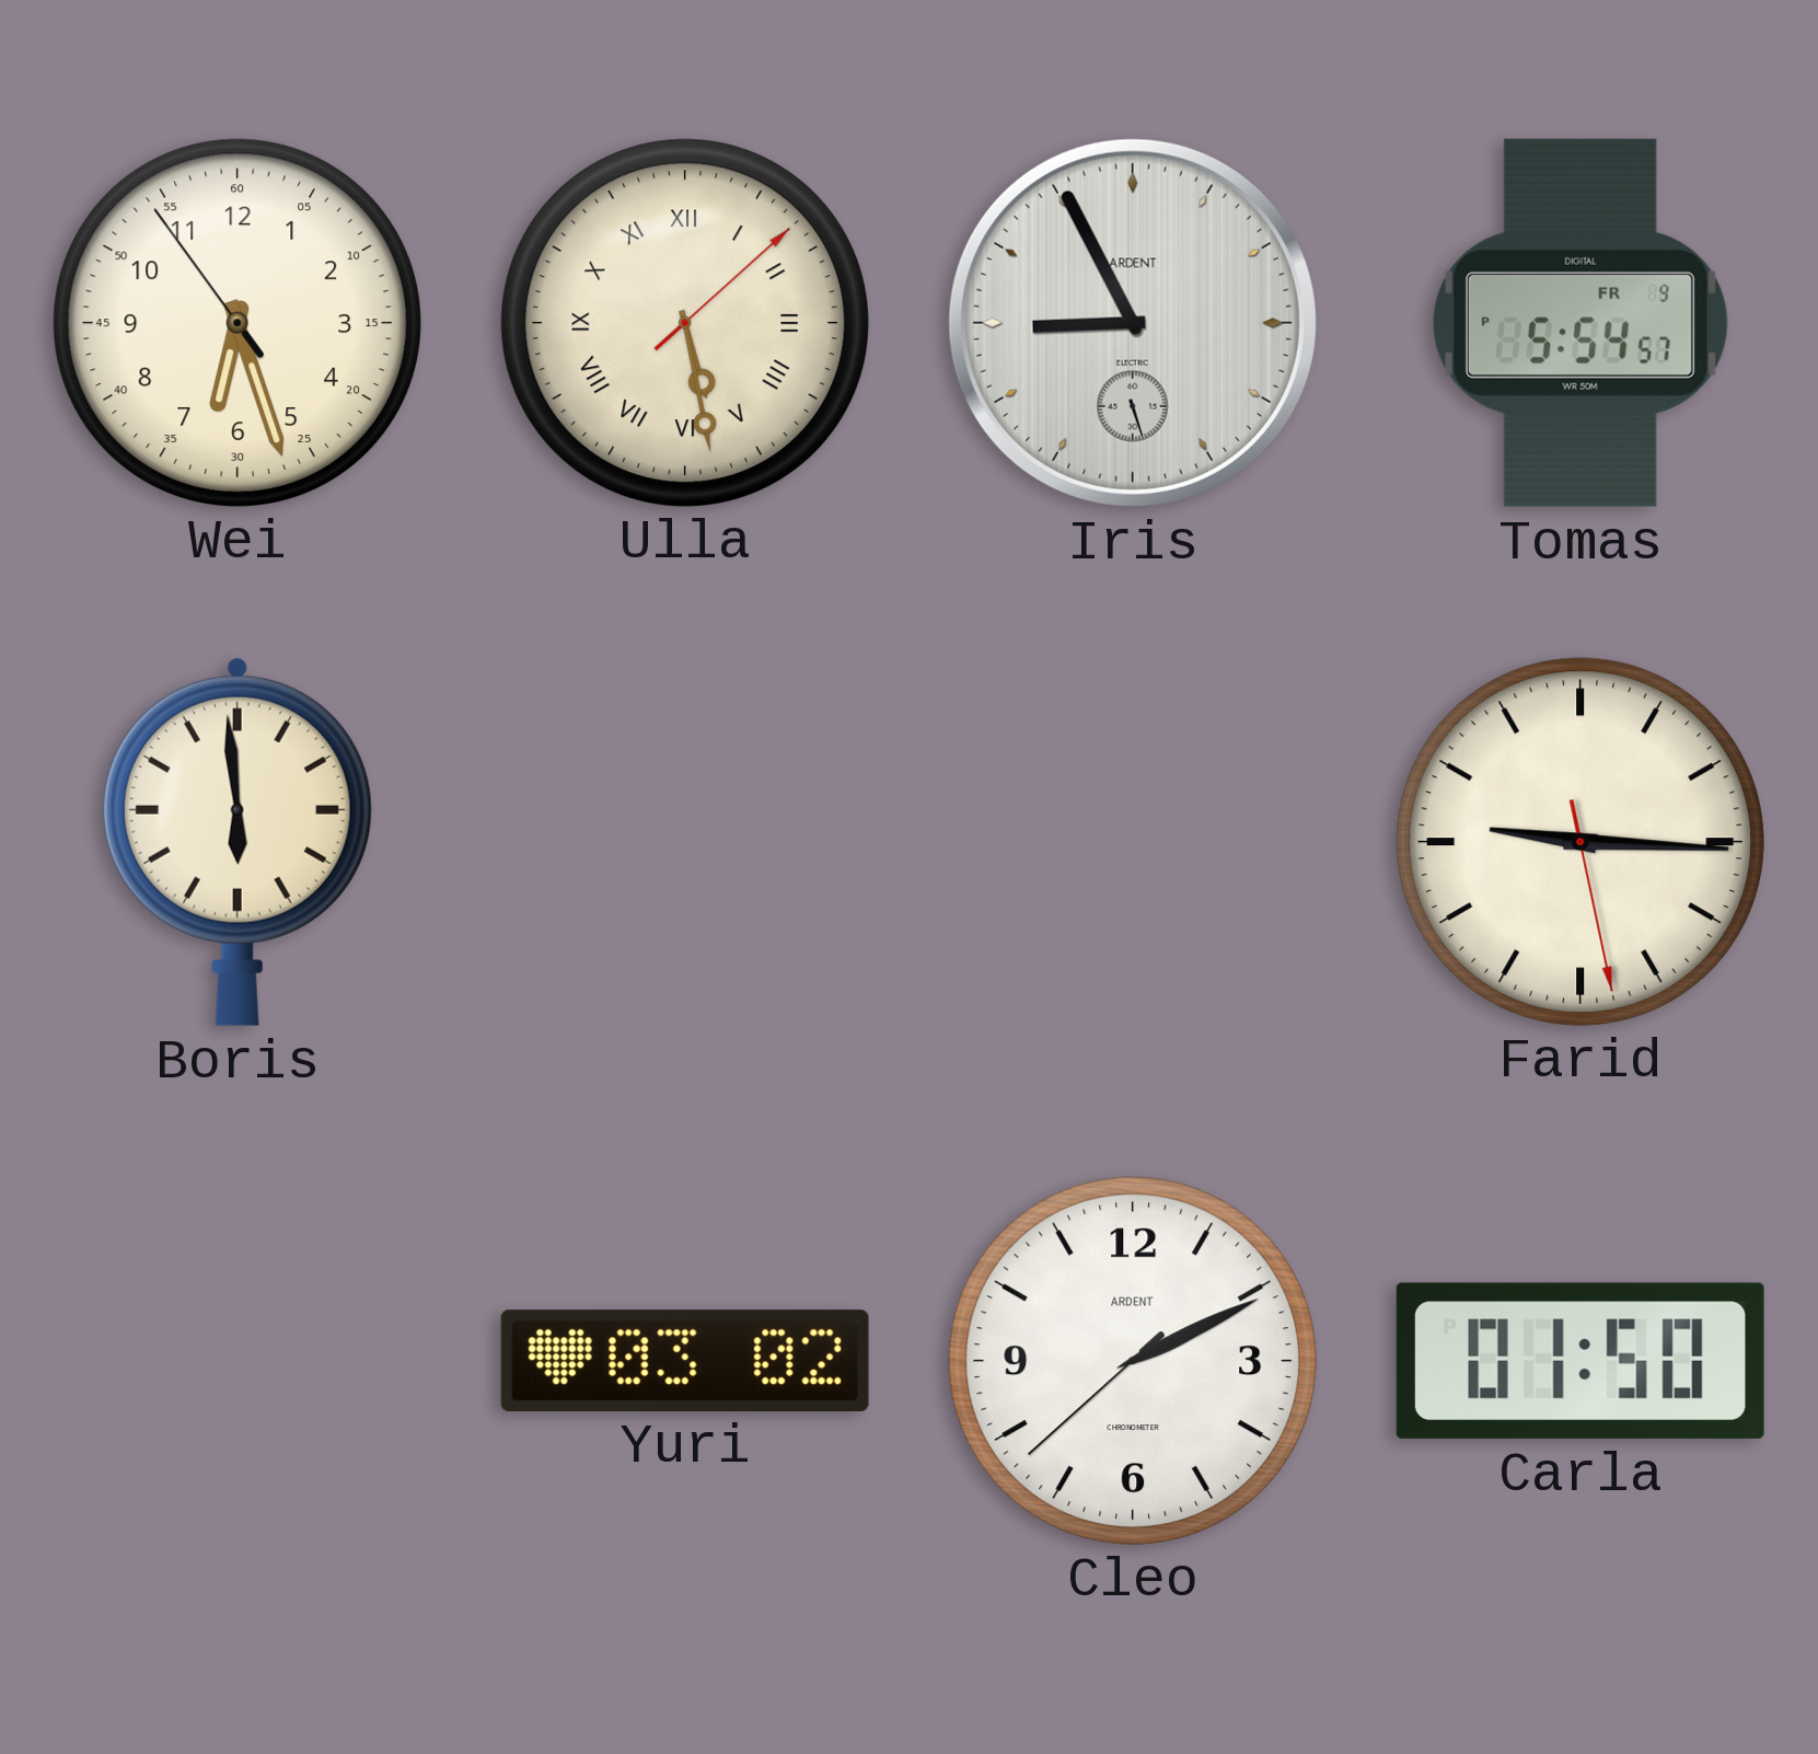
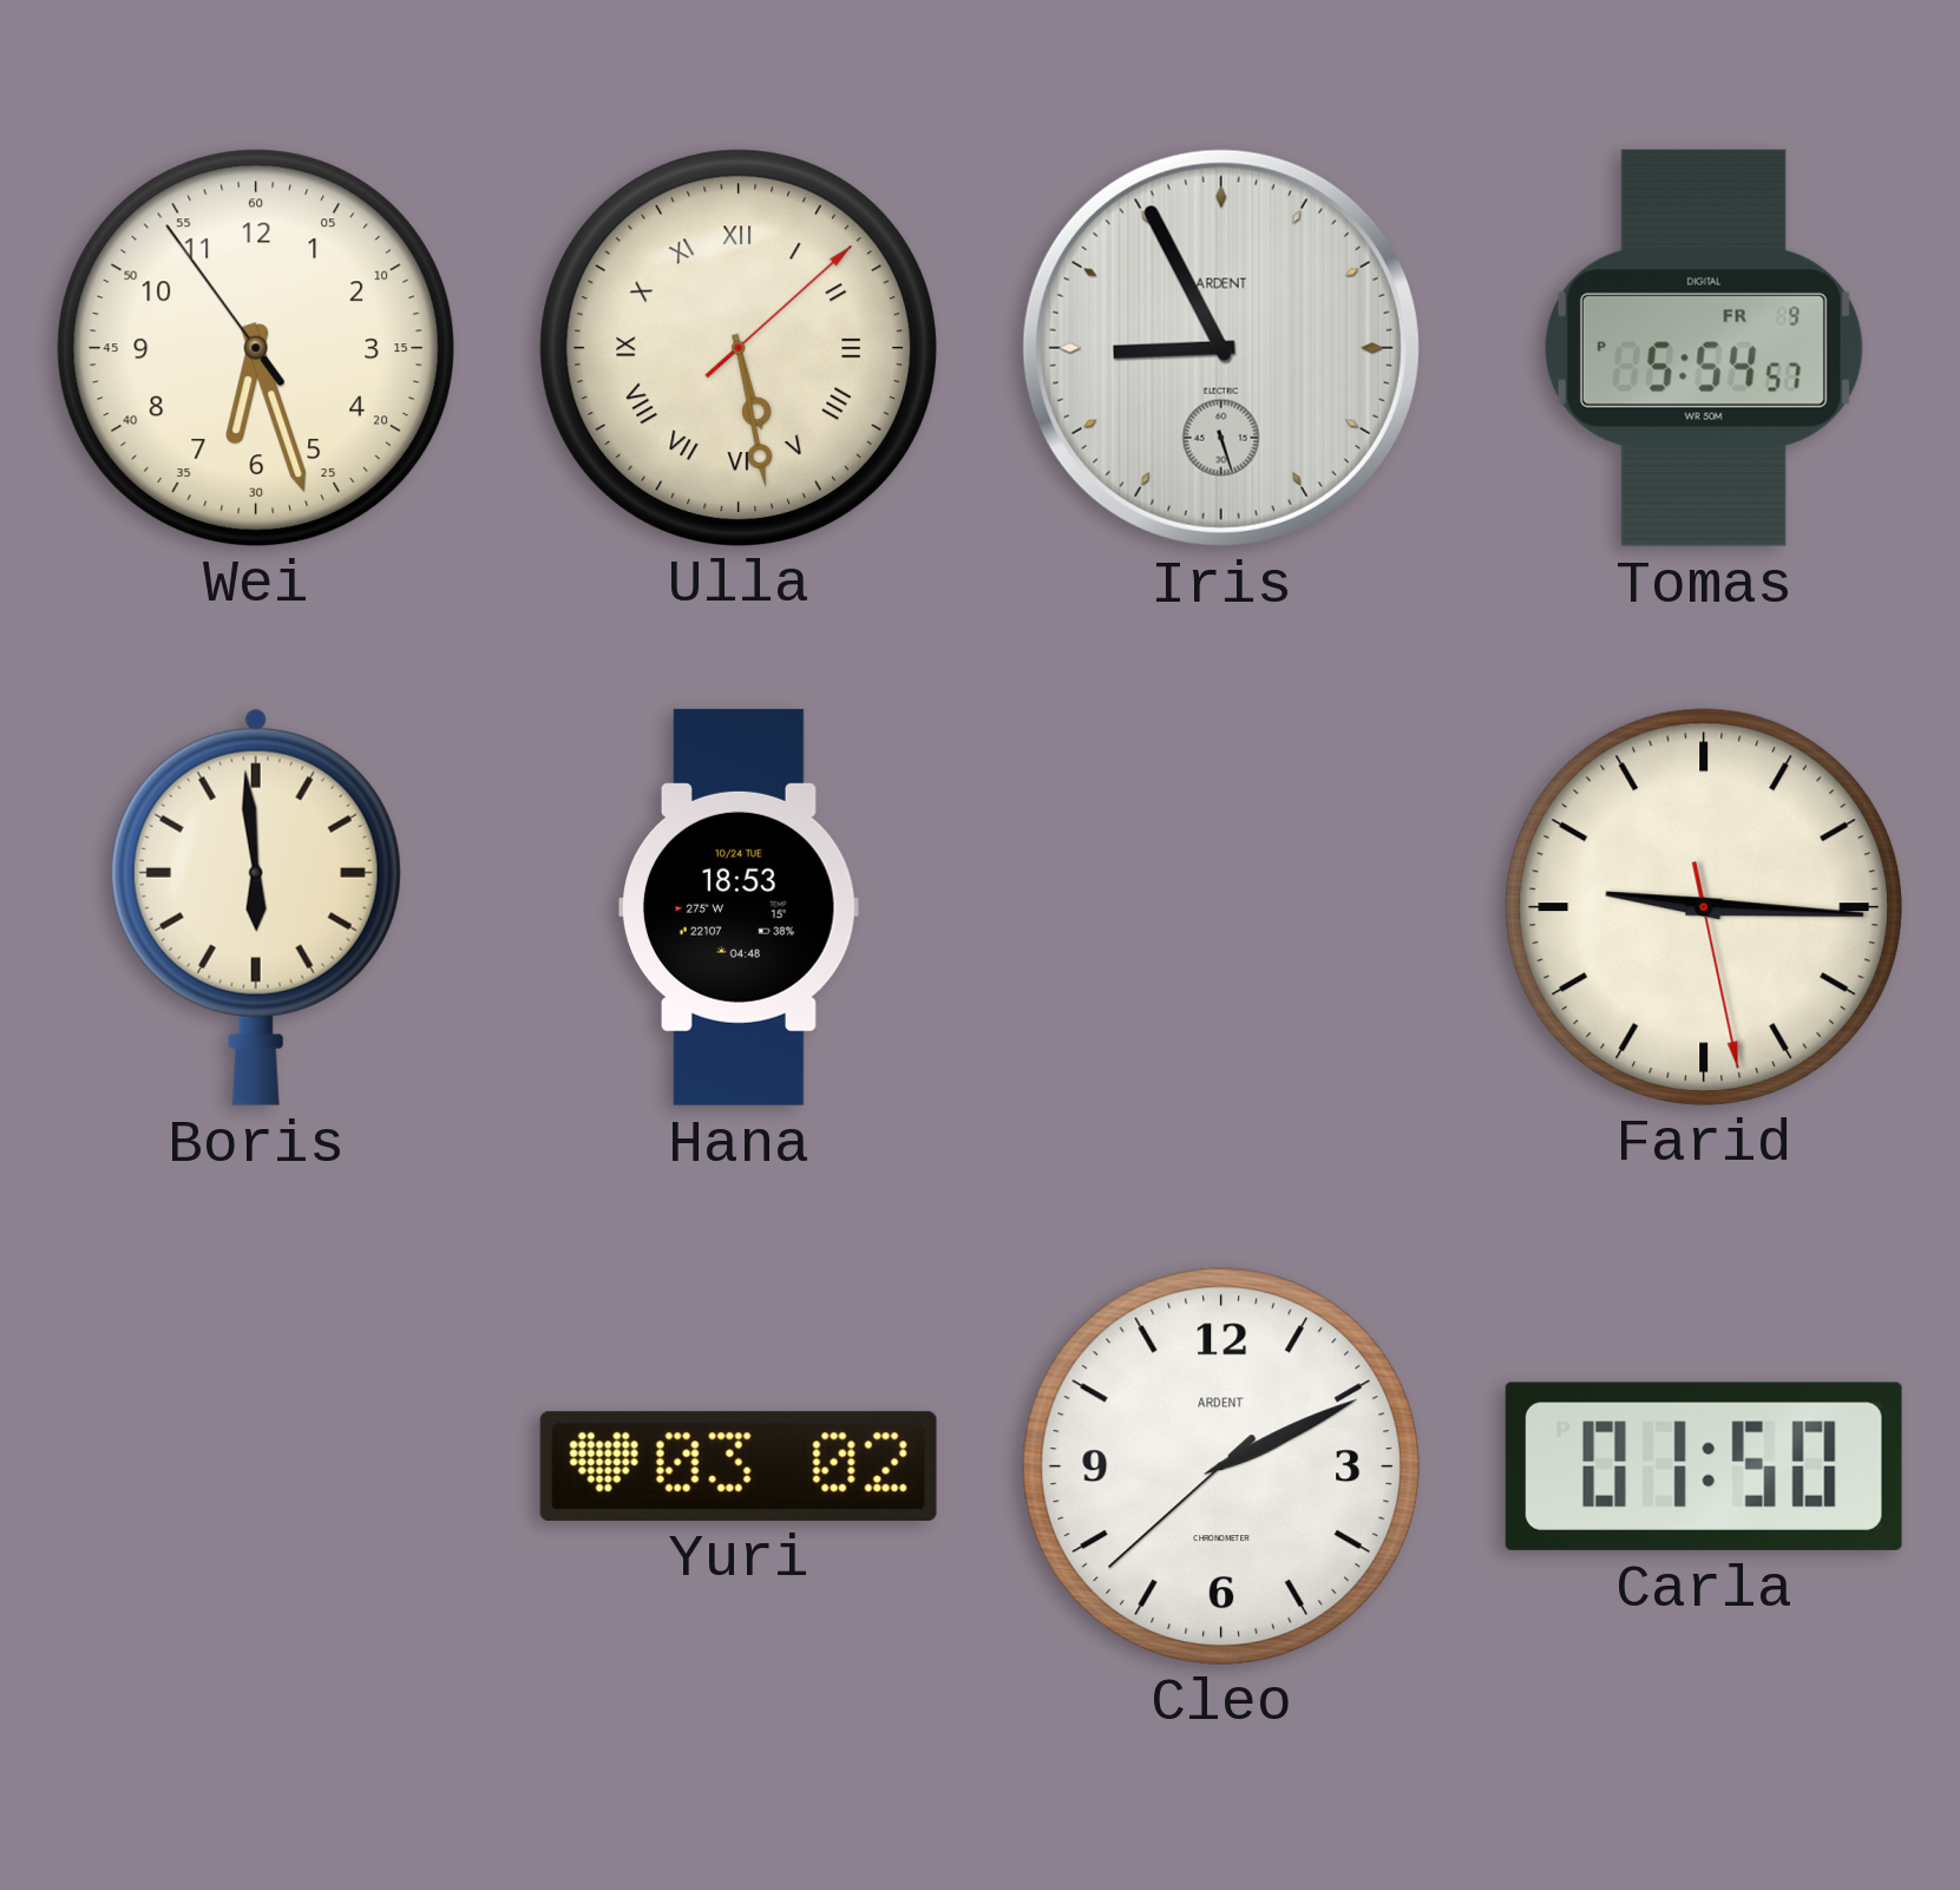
Hana: none -> 18:53
